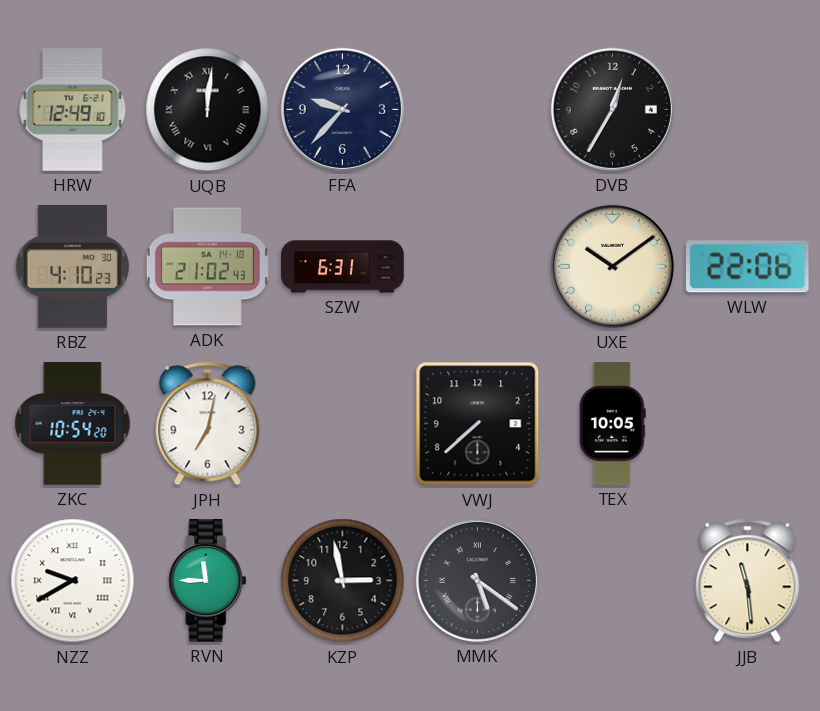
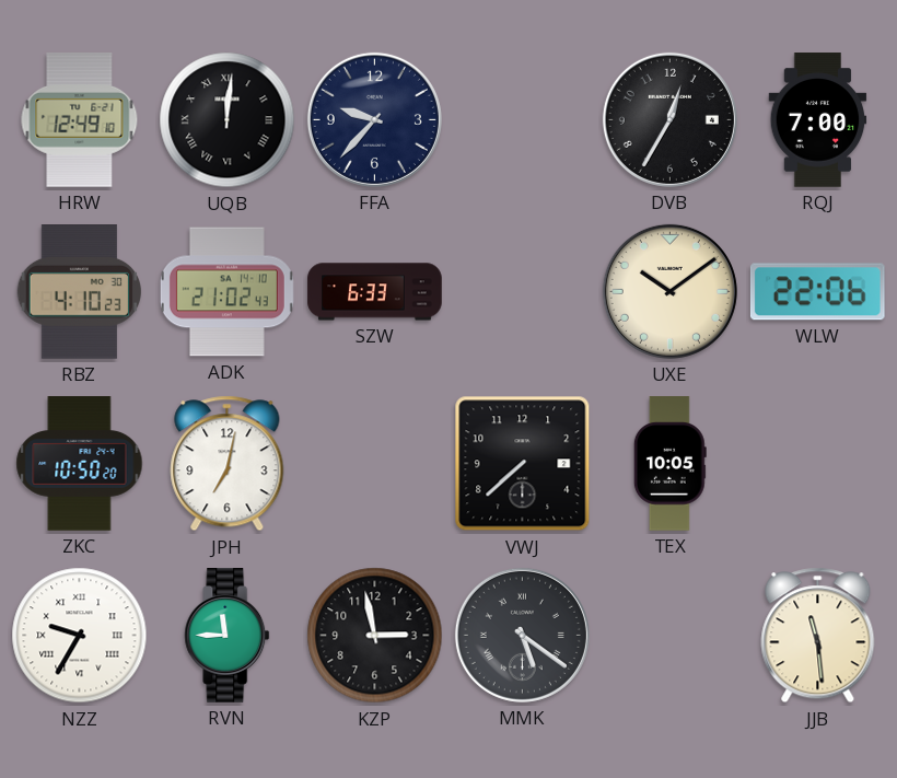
RQJ: none -> 7:00
SZW: 6:31 -> 6:33
ZKC: 10:54 -> 10:50
NZZ: 9:40 -> 9:35
